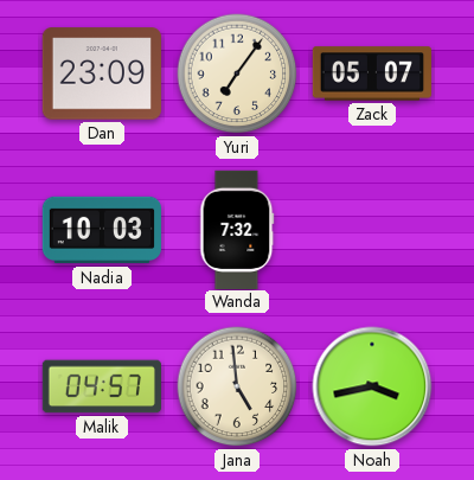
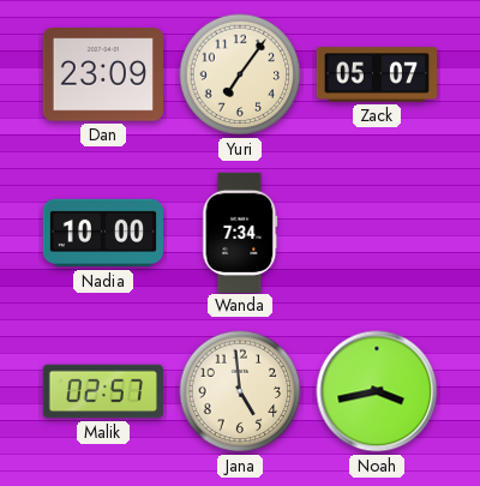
Nadia: 10:03 -> 10:00
Wanda: 7:32 -> 7:34
Malik: 04:57 -> 02:57
